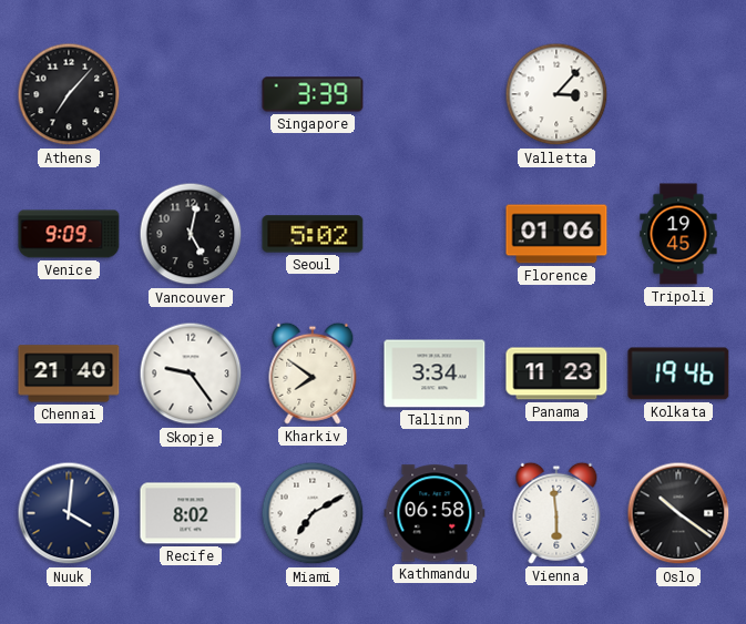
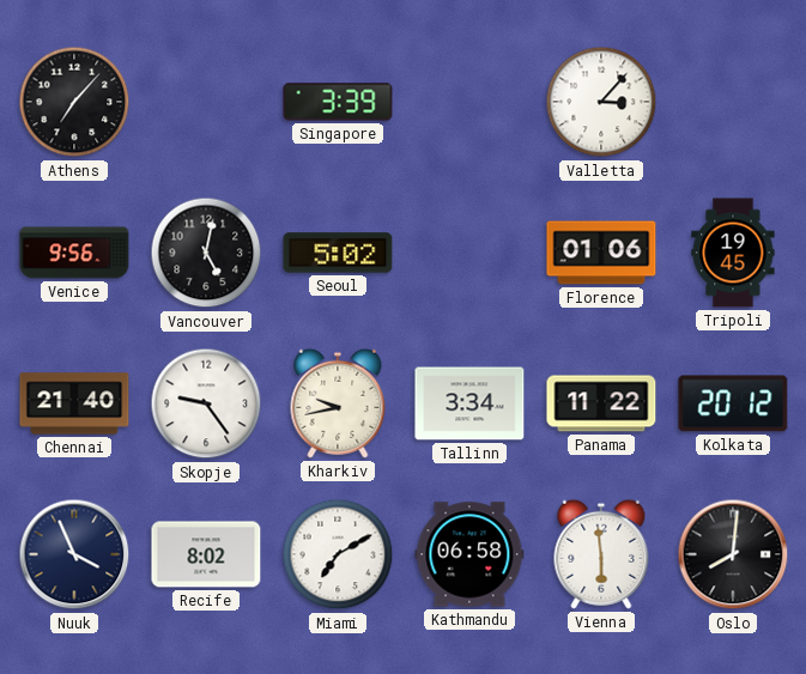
Venice: 9:09 -> 9:56
Kharkiv: 7:51 -> 9:43
Panama: 11:23 -> 11:22
Kolkata: 19:46 -> 20:12
Nuuk: 4:01 -> 3:56
Oslo: 10:21 -> 8:01
